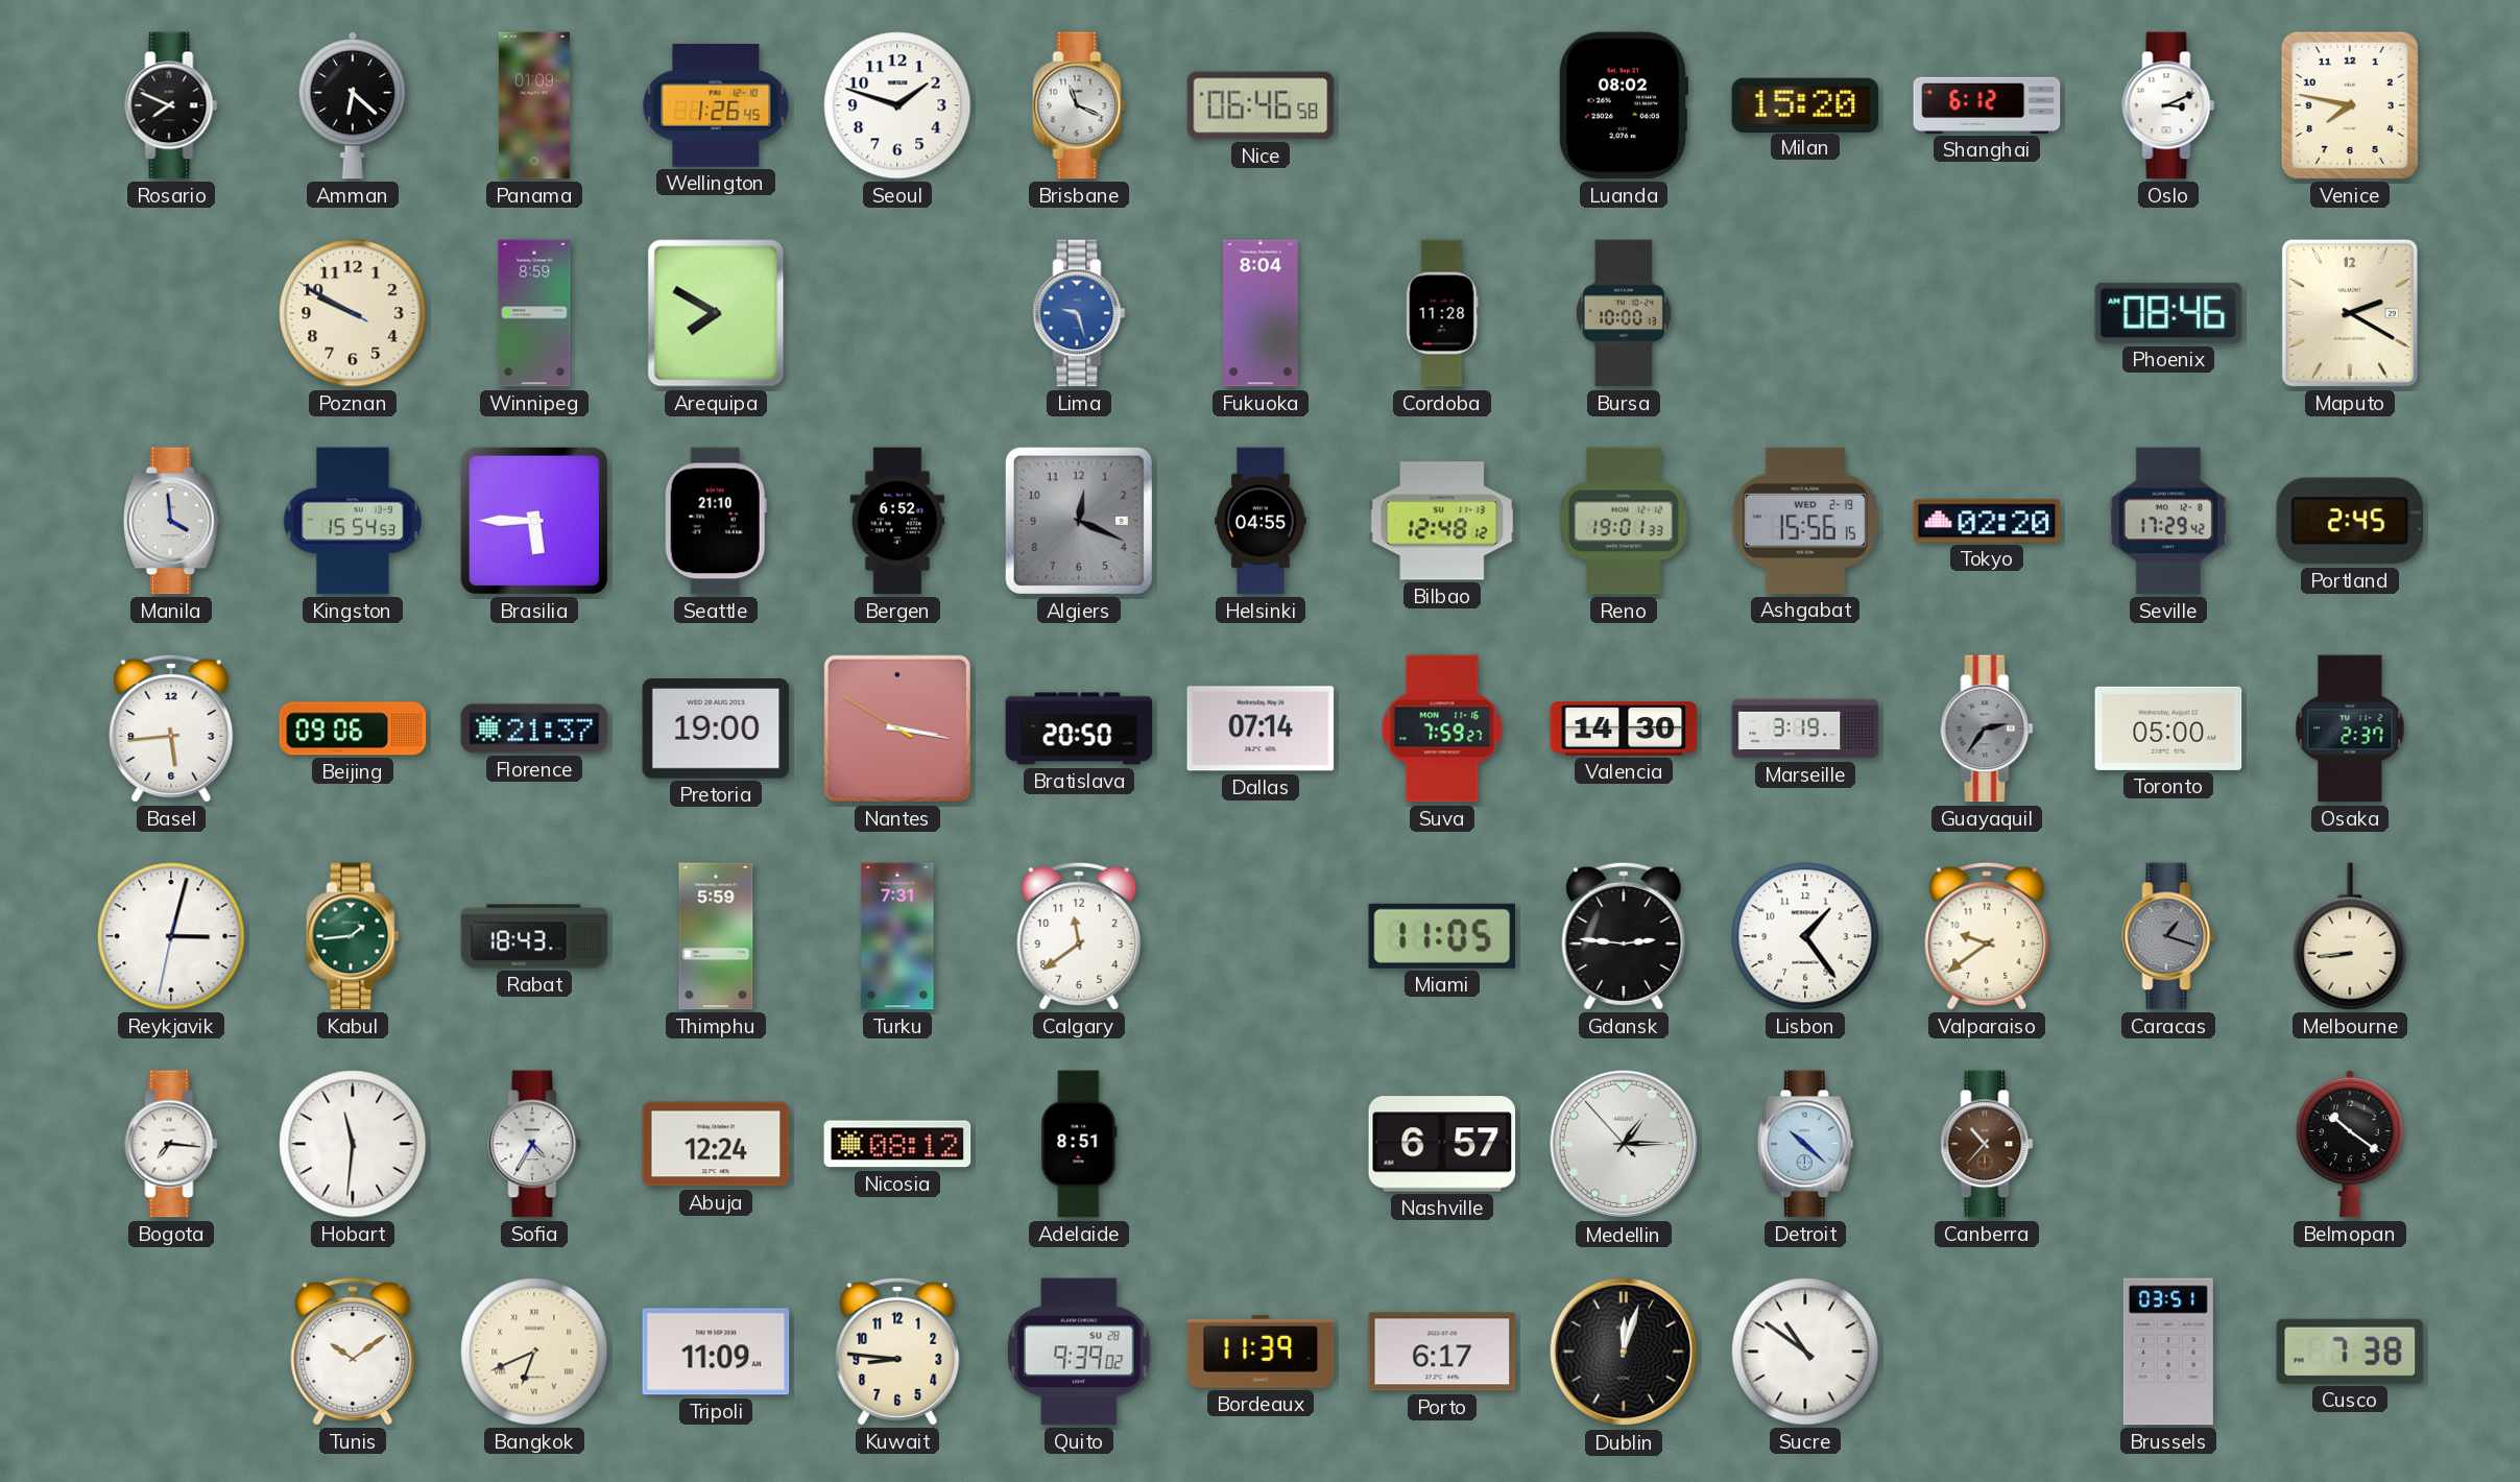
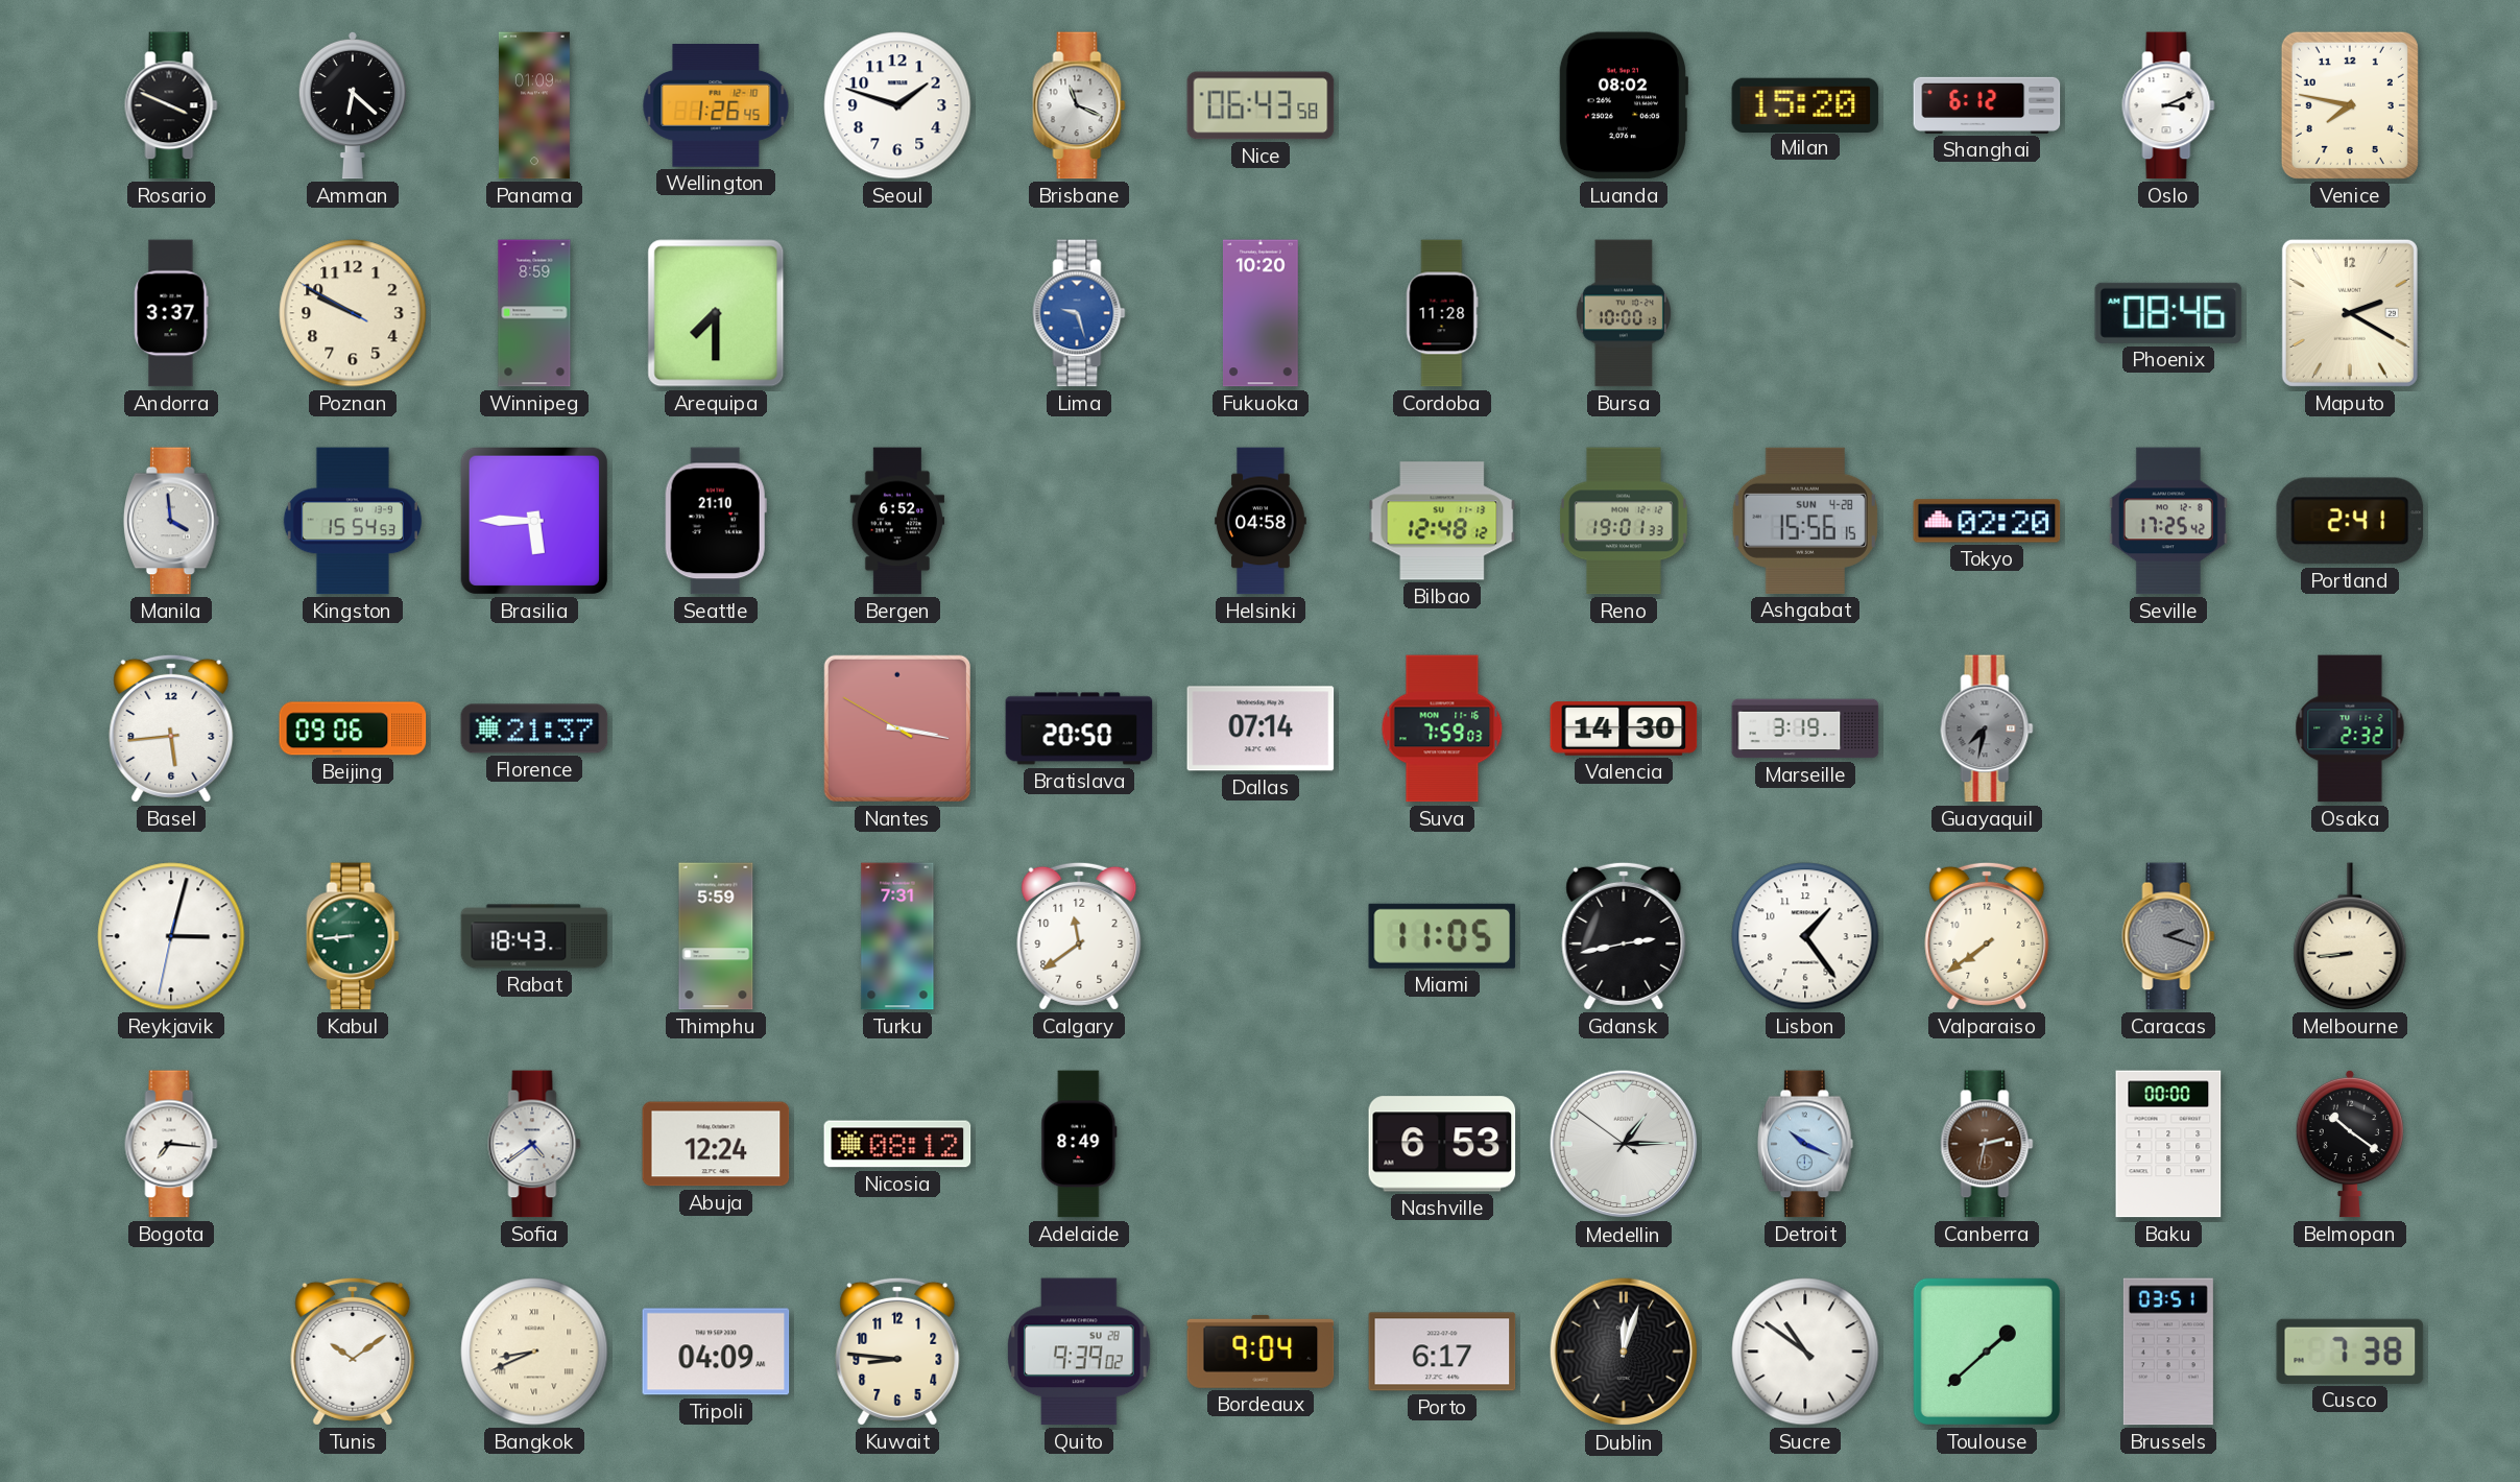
Rosario: 7:49 -> 3:49
Nice: 06:46 -> 06:43
Andorra: none -> 3:37
Arequipa: 7:50 -> 7:30
Fukuoka: 8:04 -> 10:20
Algiers: 12:19 -> none
Helsinki: 04:55 -> 04:58
Ashgabat date: WED 2-19 -> SUN 4-28
Seville: 17:29 -> 17:25
Portland: 2:45 -> 2:41
Pretoria: 19:00 -> none
Suva: 7:59:27 -> 7:59:03
Guayaquil: 2:36 -> 7:32
Toronto: 05:00 -> none
Osaka: 2:37 -> 2:32
Kabul: 1:44 -> 8:44
Gdansk: 2:46 -> 2:43
Valparaiso: 9:39 -> 7:39
Caracas: 1:18 -> 2:18
Hobart: 11:31 -> none
Sofia: 4:35 -> 4:39
Adelaide: 8:51 -> 8:49
Nashville: 6:57 -> 6:53
Medellin: 1:14:53 -> 1:14:51
Detroit: 10:22 -> 10:19
Canberra: 10:37 -> 2:32
Baku: none -> 00:00
Bangkok: 6:41 -> 8:41
Tripoli: 11:09 -> 04:09
Bordeaux: 11:39 -> 9:04
Toulouse: none -> 1:38
